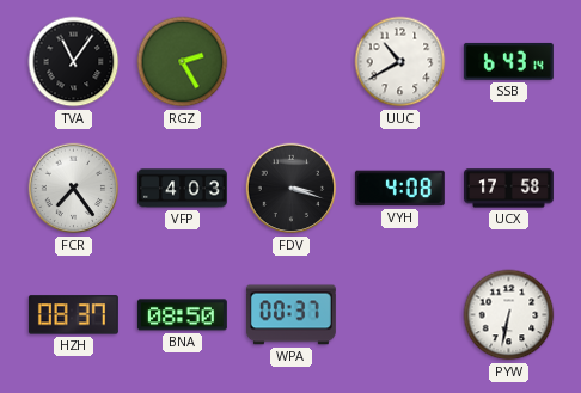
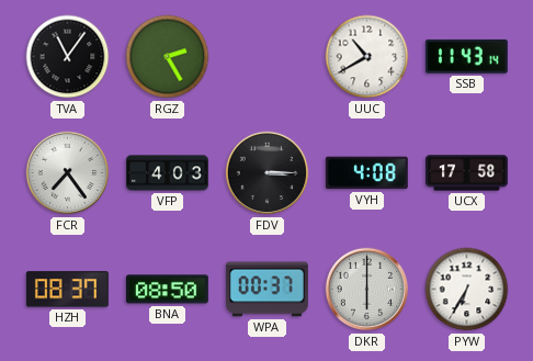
SSB: 6:43 -> 11:43
FDV: 3:18 -> 3:15
DKR: none -> 6:00
PYW: 6:32 -> 6:35
